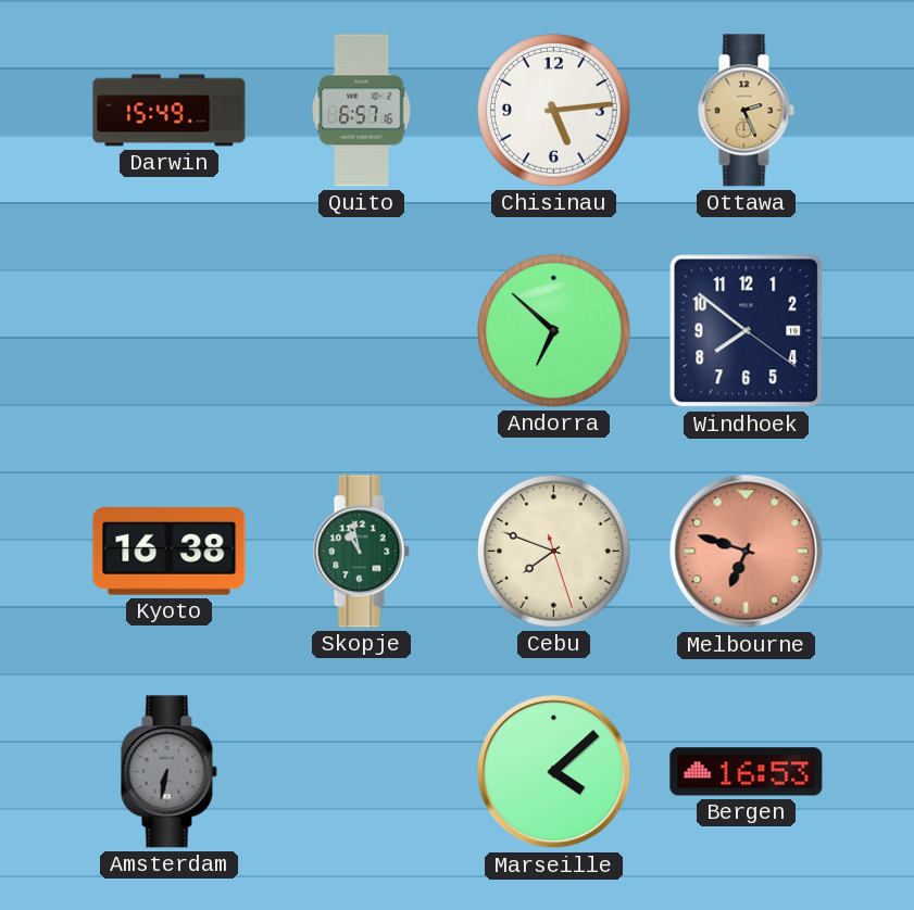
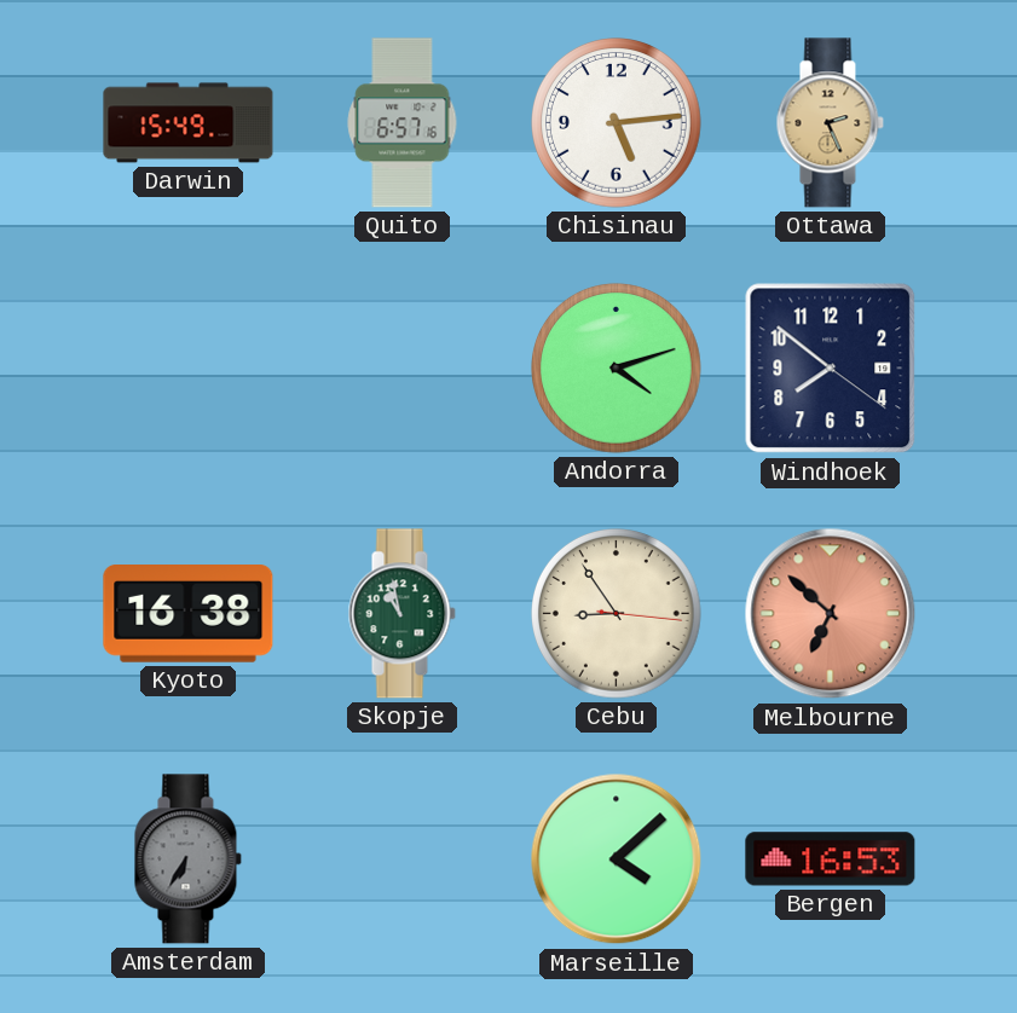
Andorra: 6:52 -> 4:12
Cebu: 7:48 -> 8:54
Melbourne: 6:48 -> 6:52
Amsterdam: 6:32 -> 6:35
